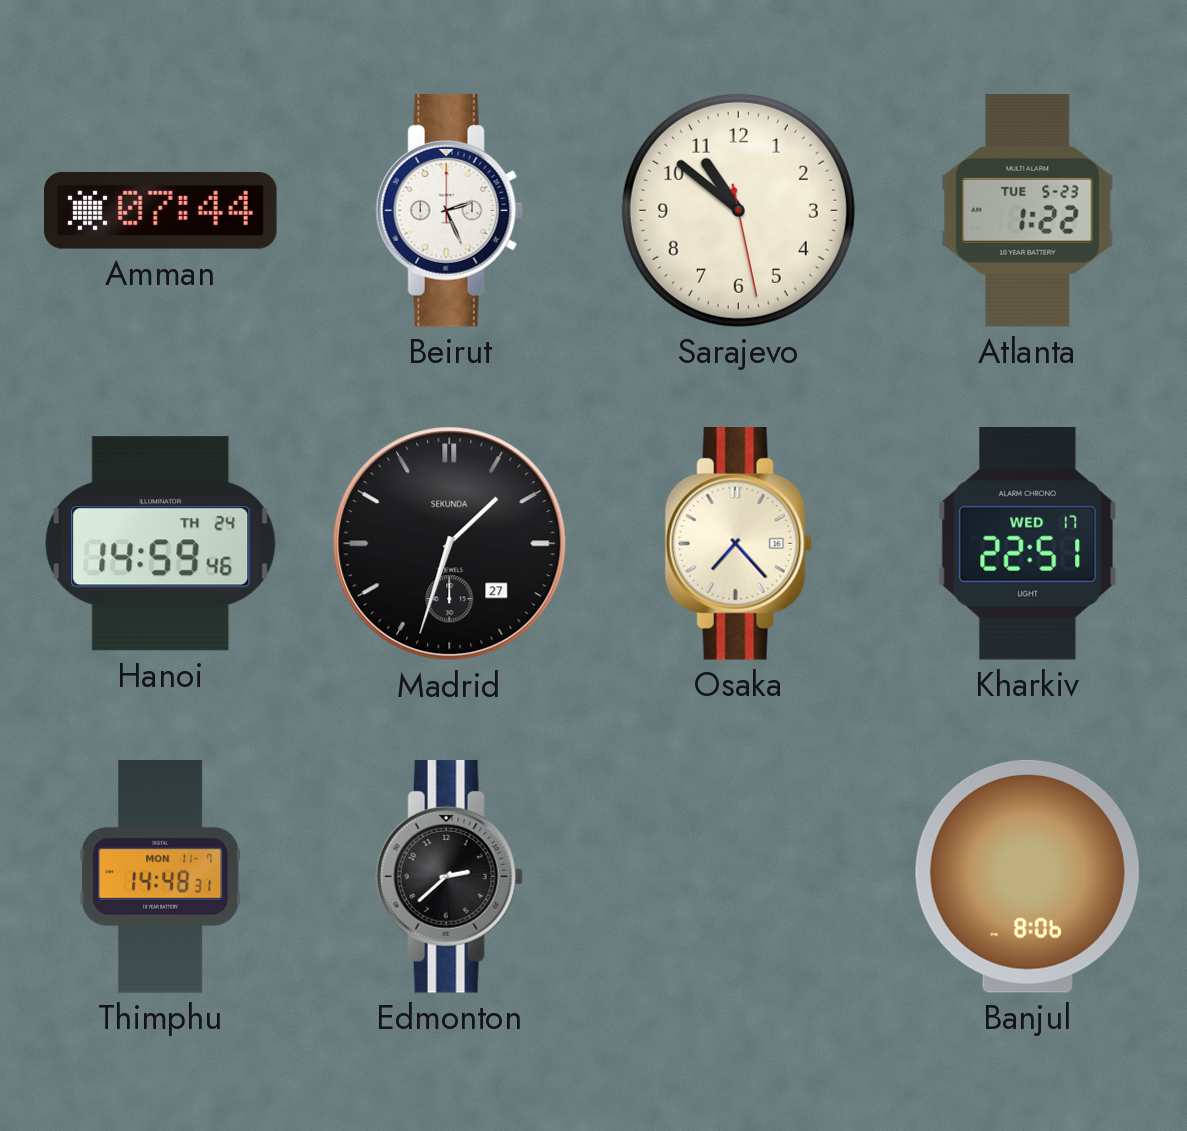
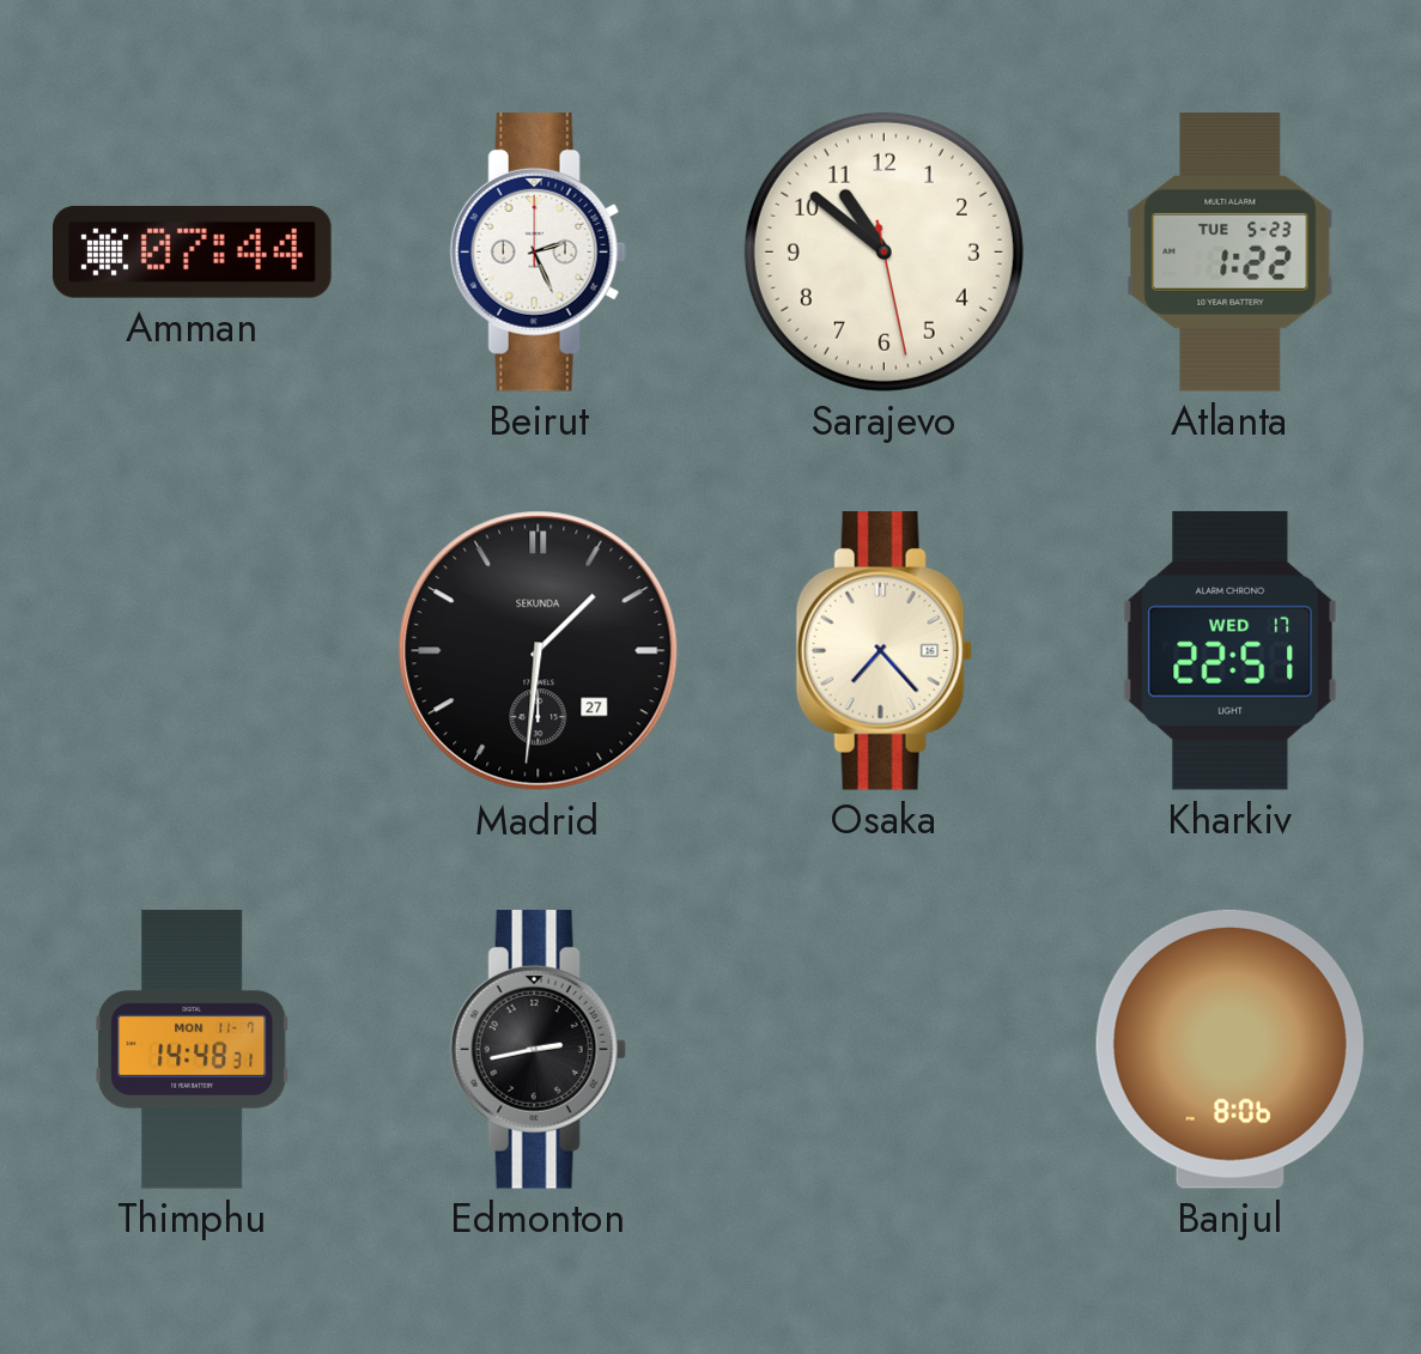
Hanoi: 14:59 -> none
Madrid: 1:33 -> 1:31
Edmonton: 2:38 -> 2:43
